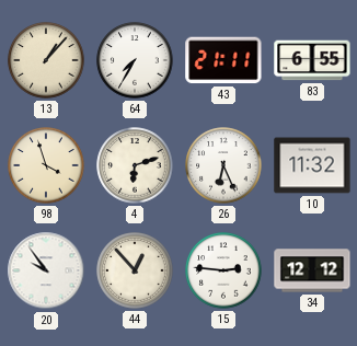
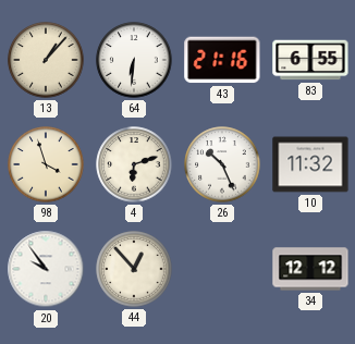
64: 7:35 -> 6:31
43: 21:11 -> 21:16
26: 6:26 -> 10:26
15: 2:46 -> none
